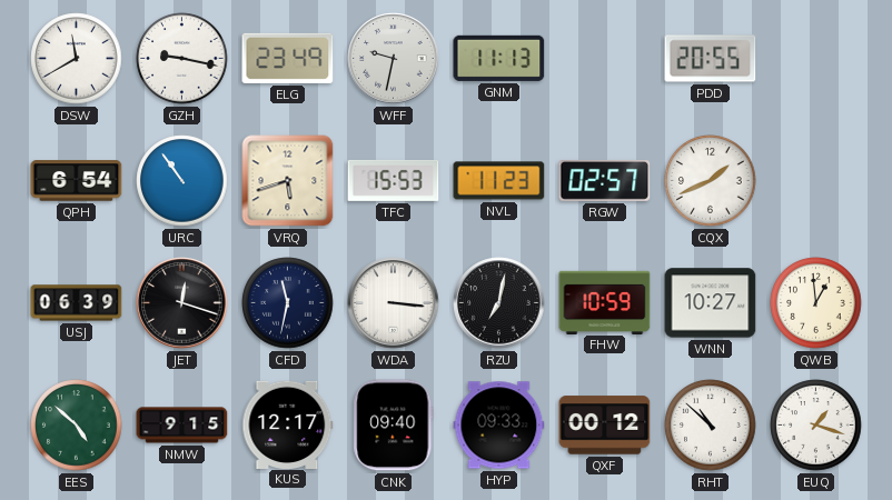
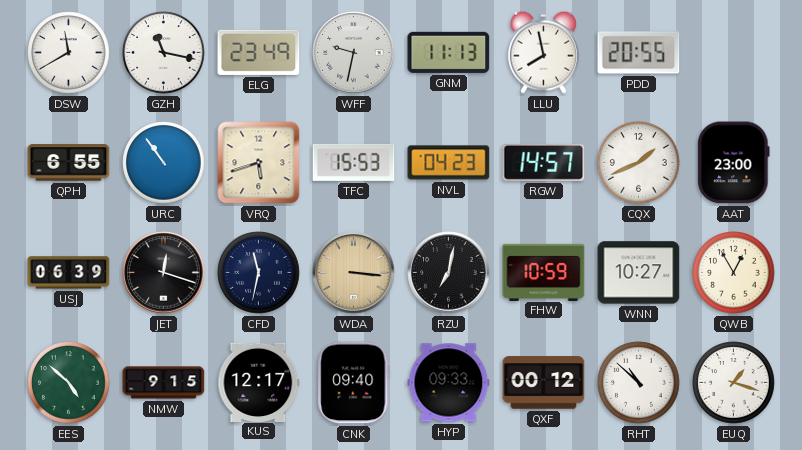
GZH: 9:17 -> 11:17
LLU: none -> 7:58
QPH: 6:54 -> 6:55
NVL: 11:23 -> 04:23
RGW: 02:57 -> 14:57
AAT: none -> 23:00
WDA dial: white -> champagne
QWB: 12:59 -> 12:55
